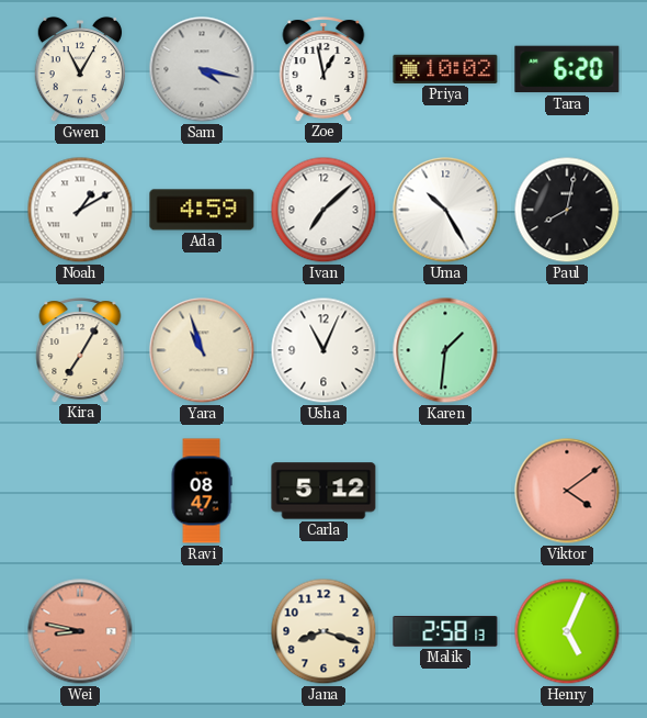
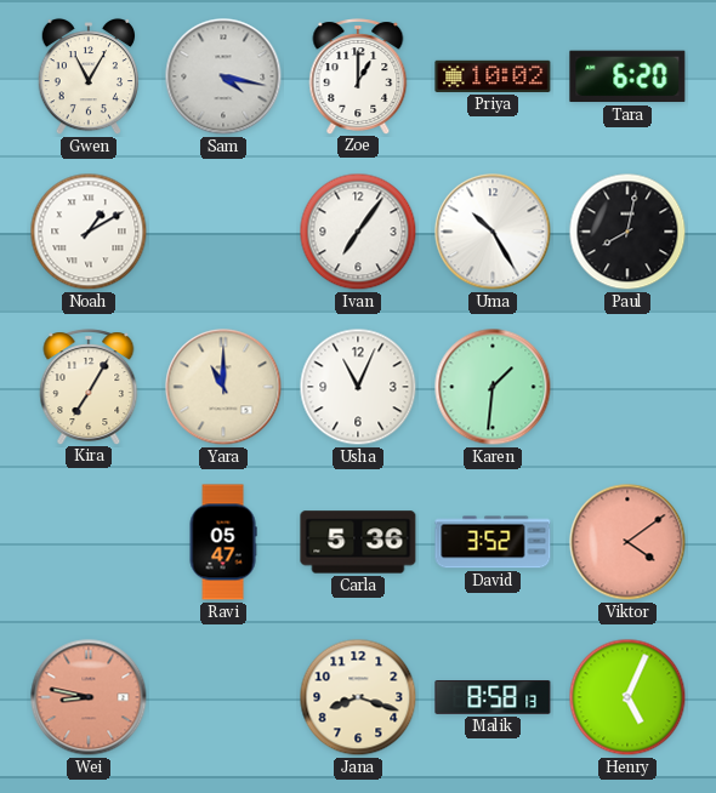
Zoe: 12:58 -> 1:00
Ada: 4:59 -> none
Ivan: 7:08 -> 7:06
Yara: 10:57 -> 11:00
Ravi: 08:47 -> 05:47
Carla: 5:12 -> 5:36
David: none -> 3:52
Malik: 2:58 -> 8:58
